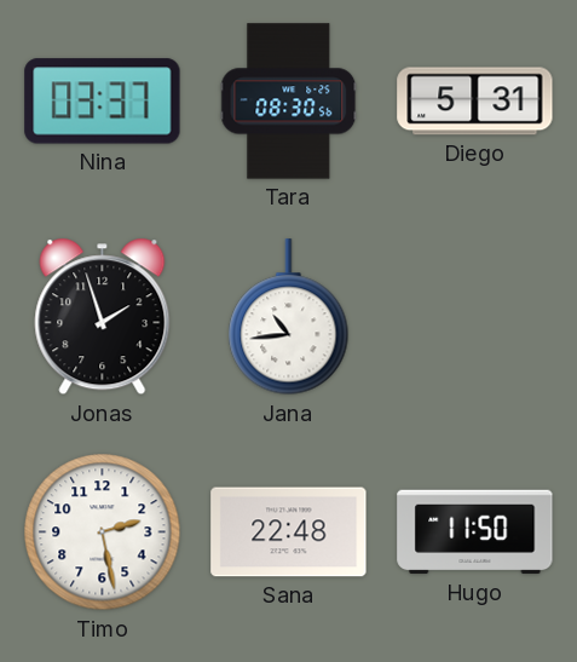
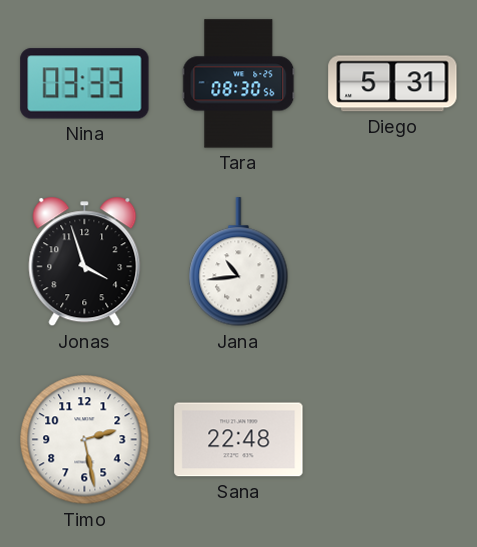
Nina: 03:37 -> 03:33
Jonas: 1:57 -> 3:57
Hugo: 11:50 -> none
